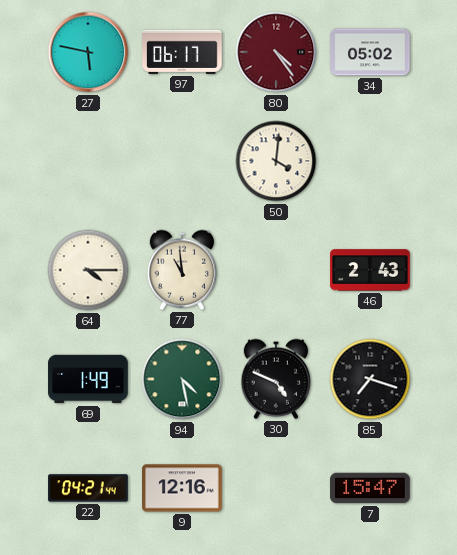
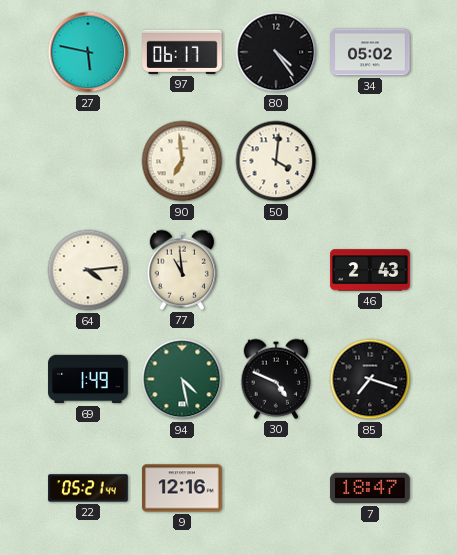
80 dial: burgundy -> black
90: none -> 6:59
64: 4:15 -> 4:14
22: 04:21 -> 05:21
7: 15:47 -> 18:47
